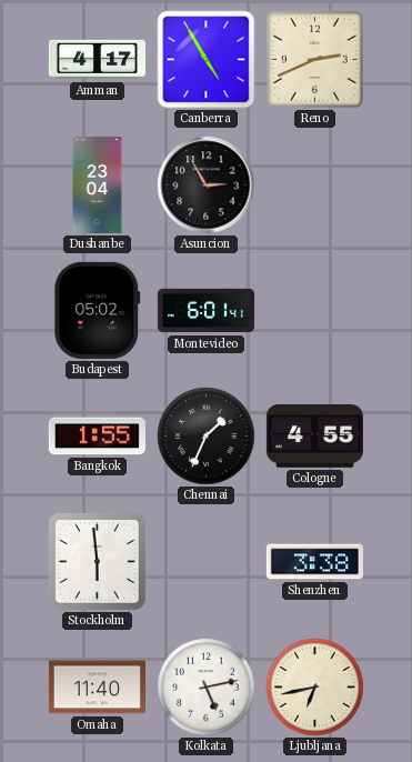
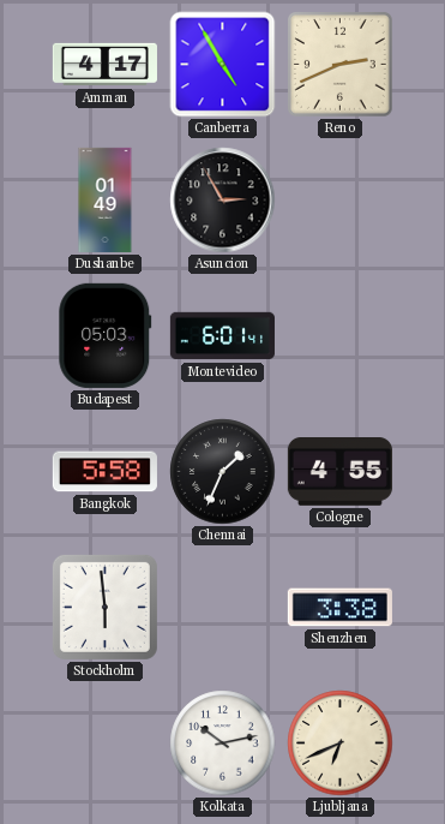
Dushanbe: 23:04 -> 01:49
Budapest: 05:02 -> 05:03
Bangkok: 1:55 -> 5:58
Omaha: 11:40 -> none
Kolkata: 5:13 -> 10:13
Ljubljana: 6:43 -> 6:41
